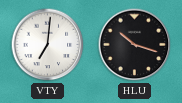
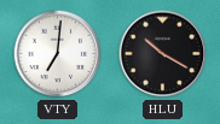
HLU: 10:18 -> 10:20
